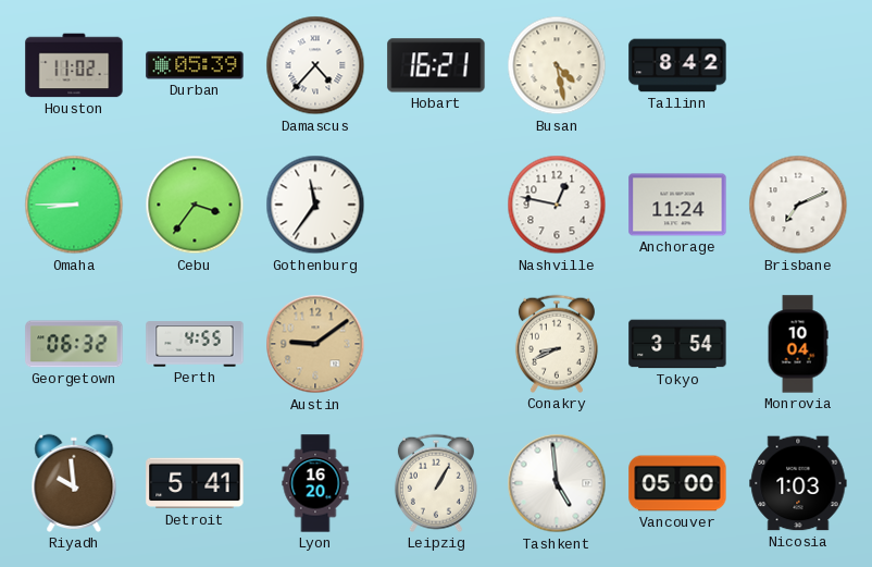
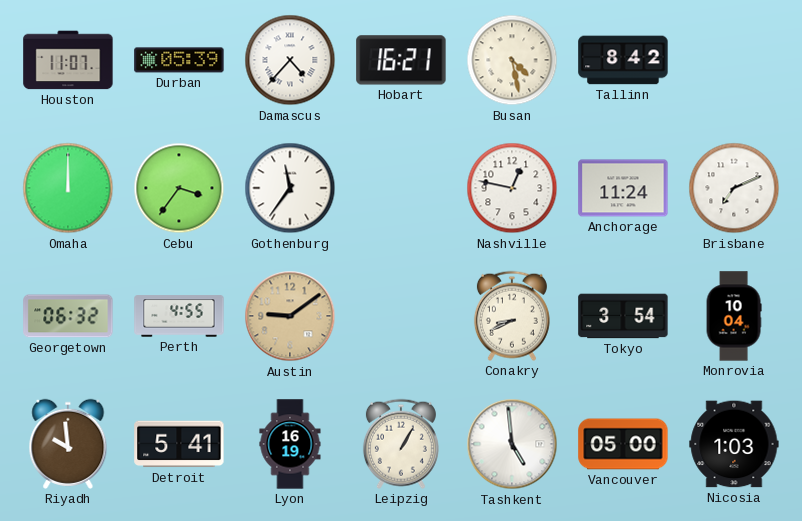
Houston: 11:02 -> 11:07
Omaha: 8:45 -> 12:00
Lyon: 16:20 -> 16:19
